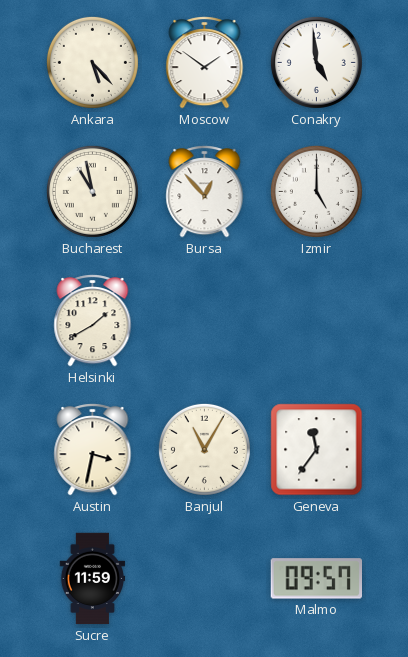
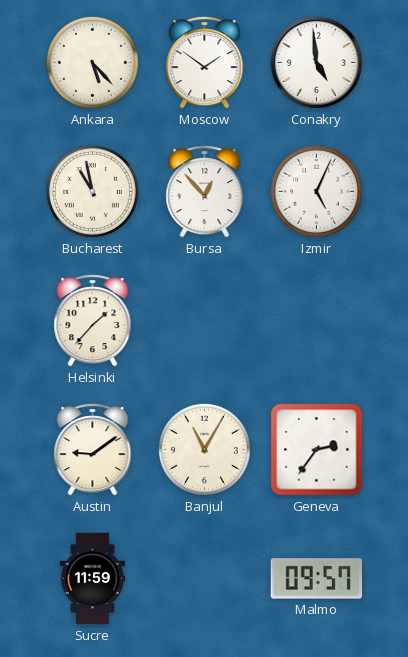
Izmir: 5:00 -> 5:04
Helsinki: 1:40 -> 1:37
Austin: 3:32 -> 9:09
Geneva: 11:36 -> 2:36
